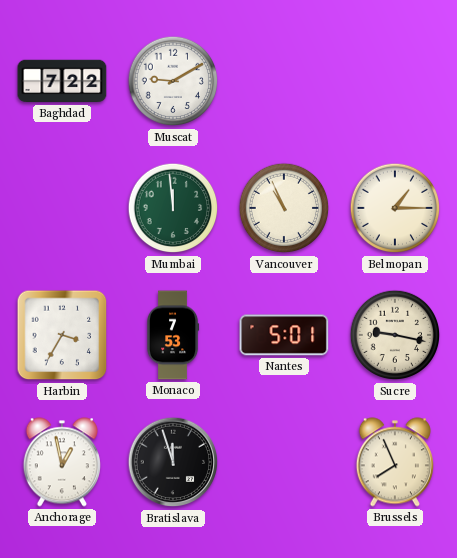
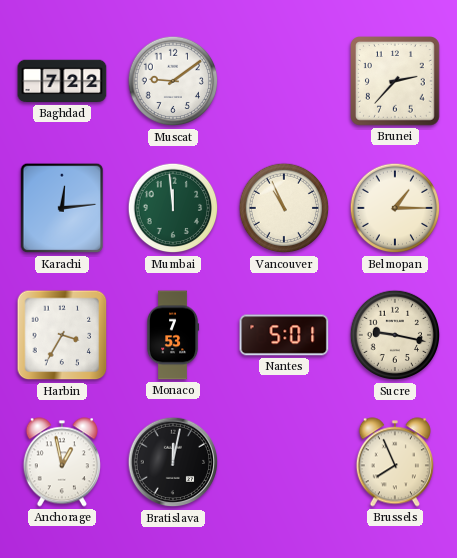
Muscat: 9:10 -> 9:09
Brunei: none -> 2:37
Karachi: none -> 12:14
Bratislava: 11:57 -> 12:02
